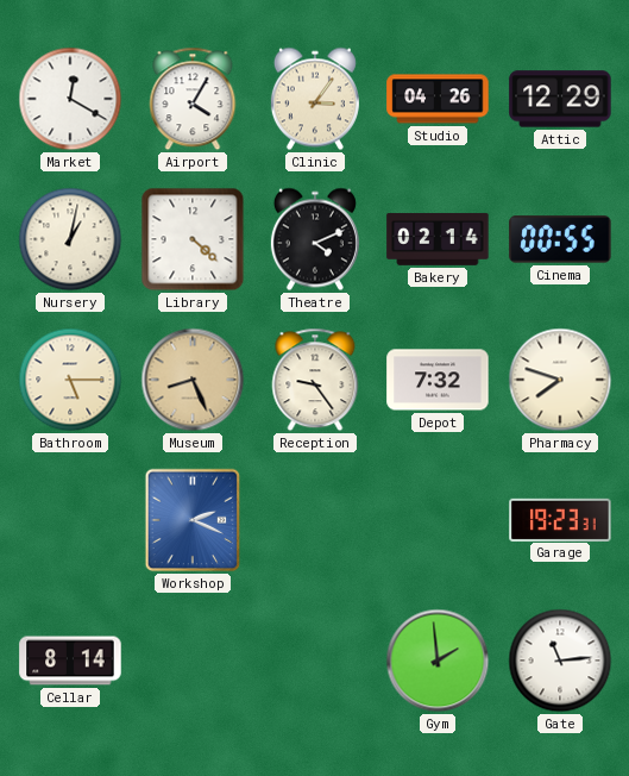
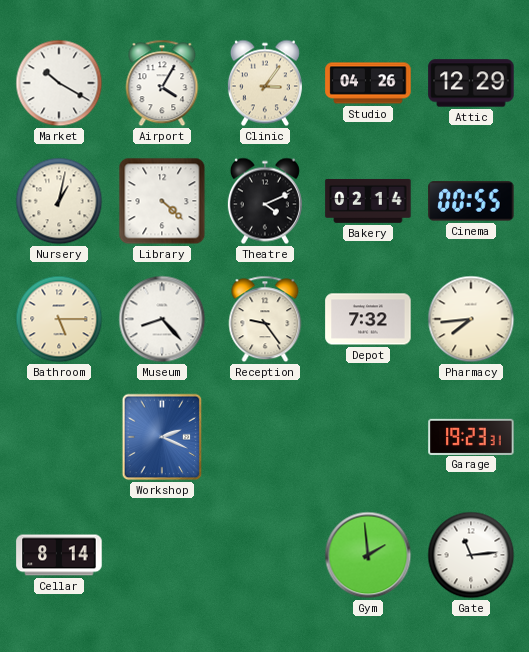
Market: 12:20 -> 10:20
Museum: 8:26 -> 8:23
Museum dial: champagne -> white
Pharmacy: 7:48 -> 7:44
